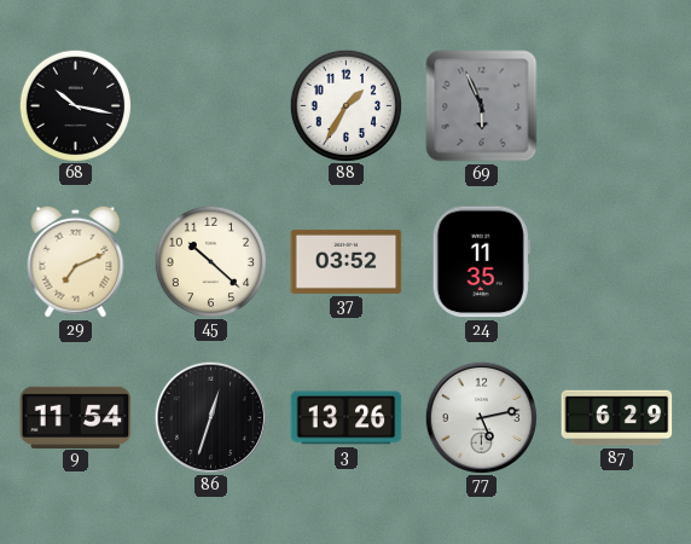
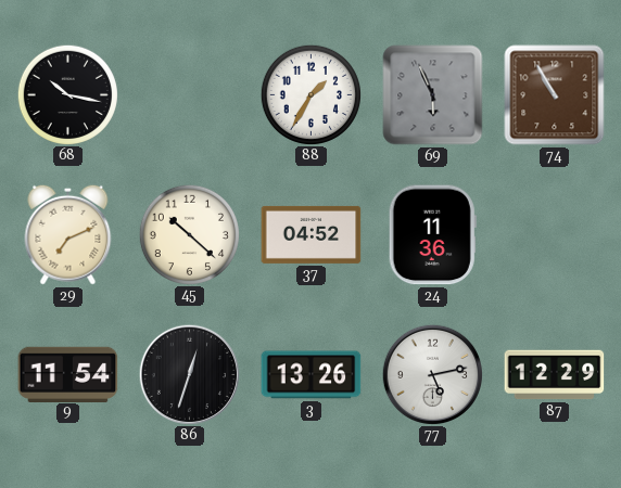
74: none -> 10:55
37: 03:52 -> 04:52
24: 11:35 -> 11:36
87: 6:29 -> 12:29
